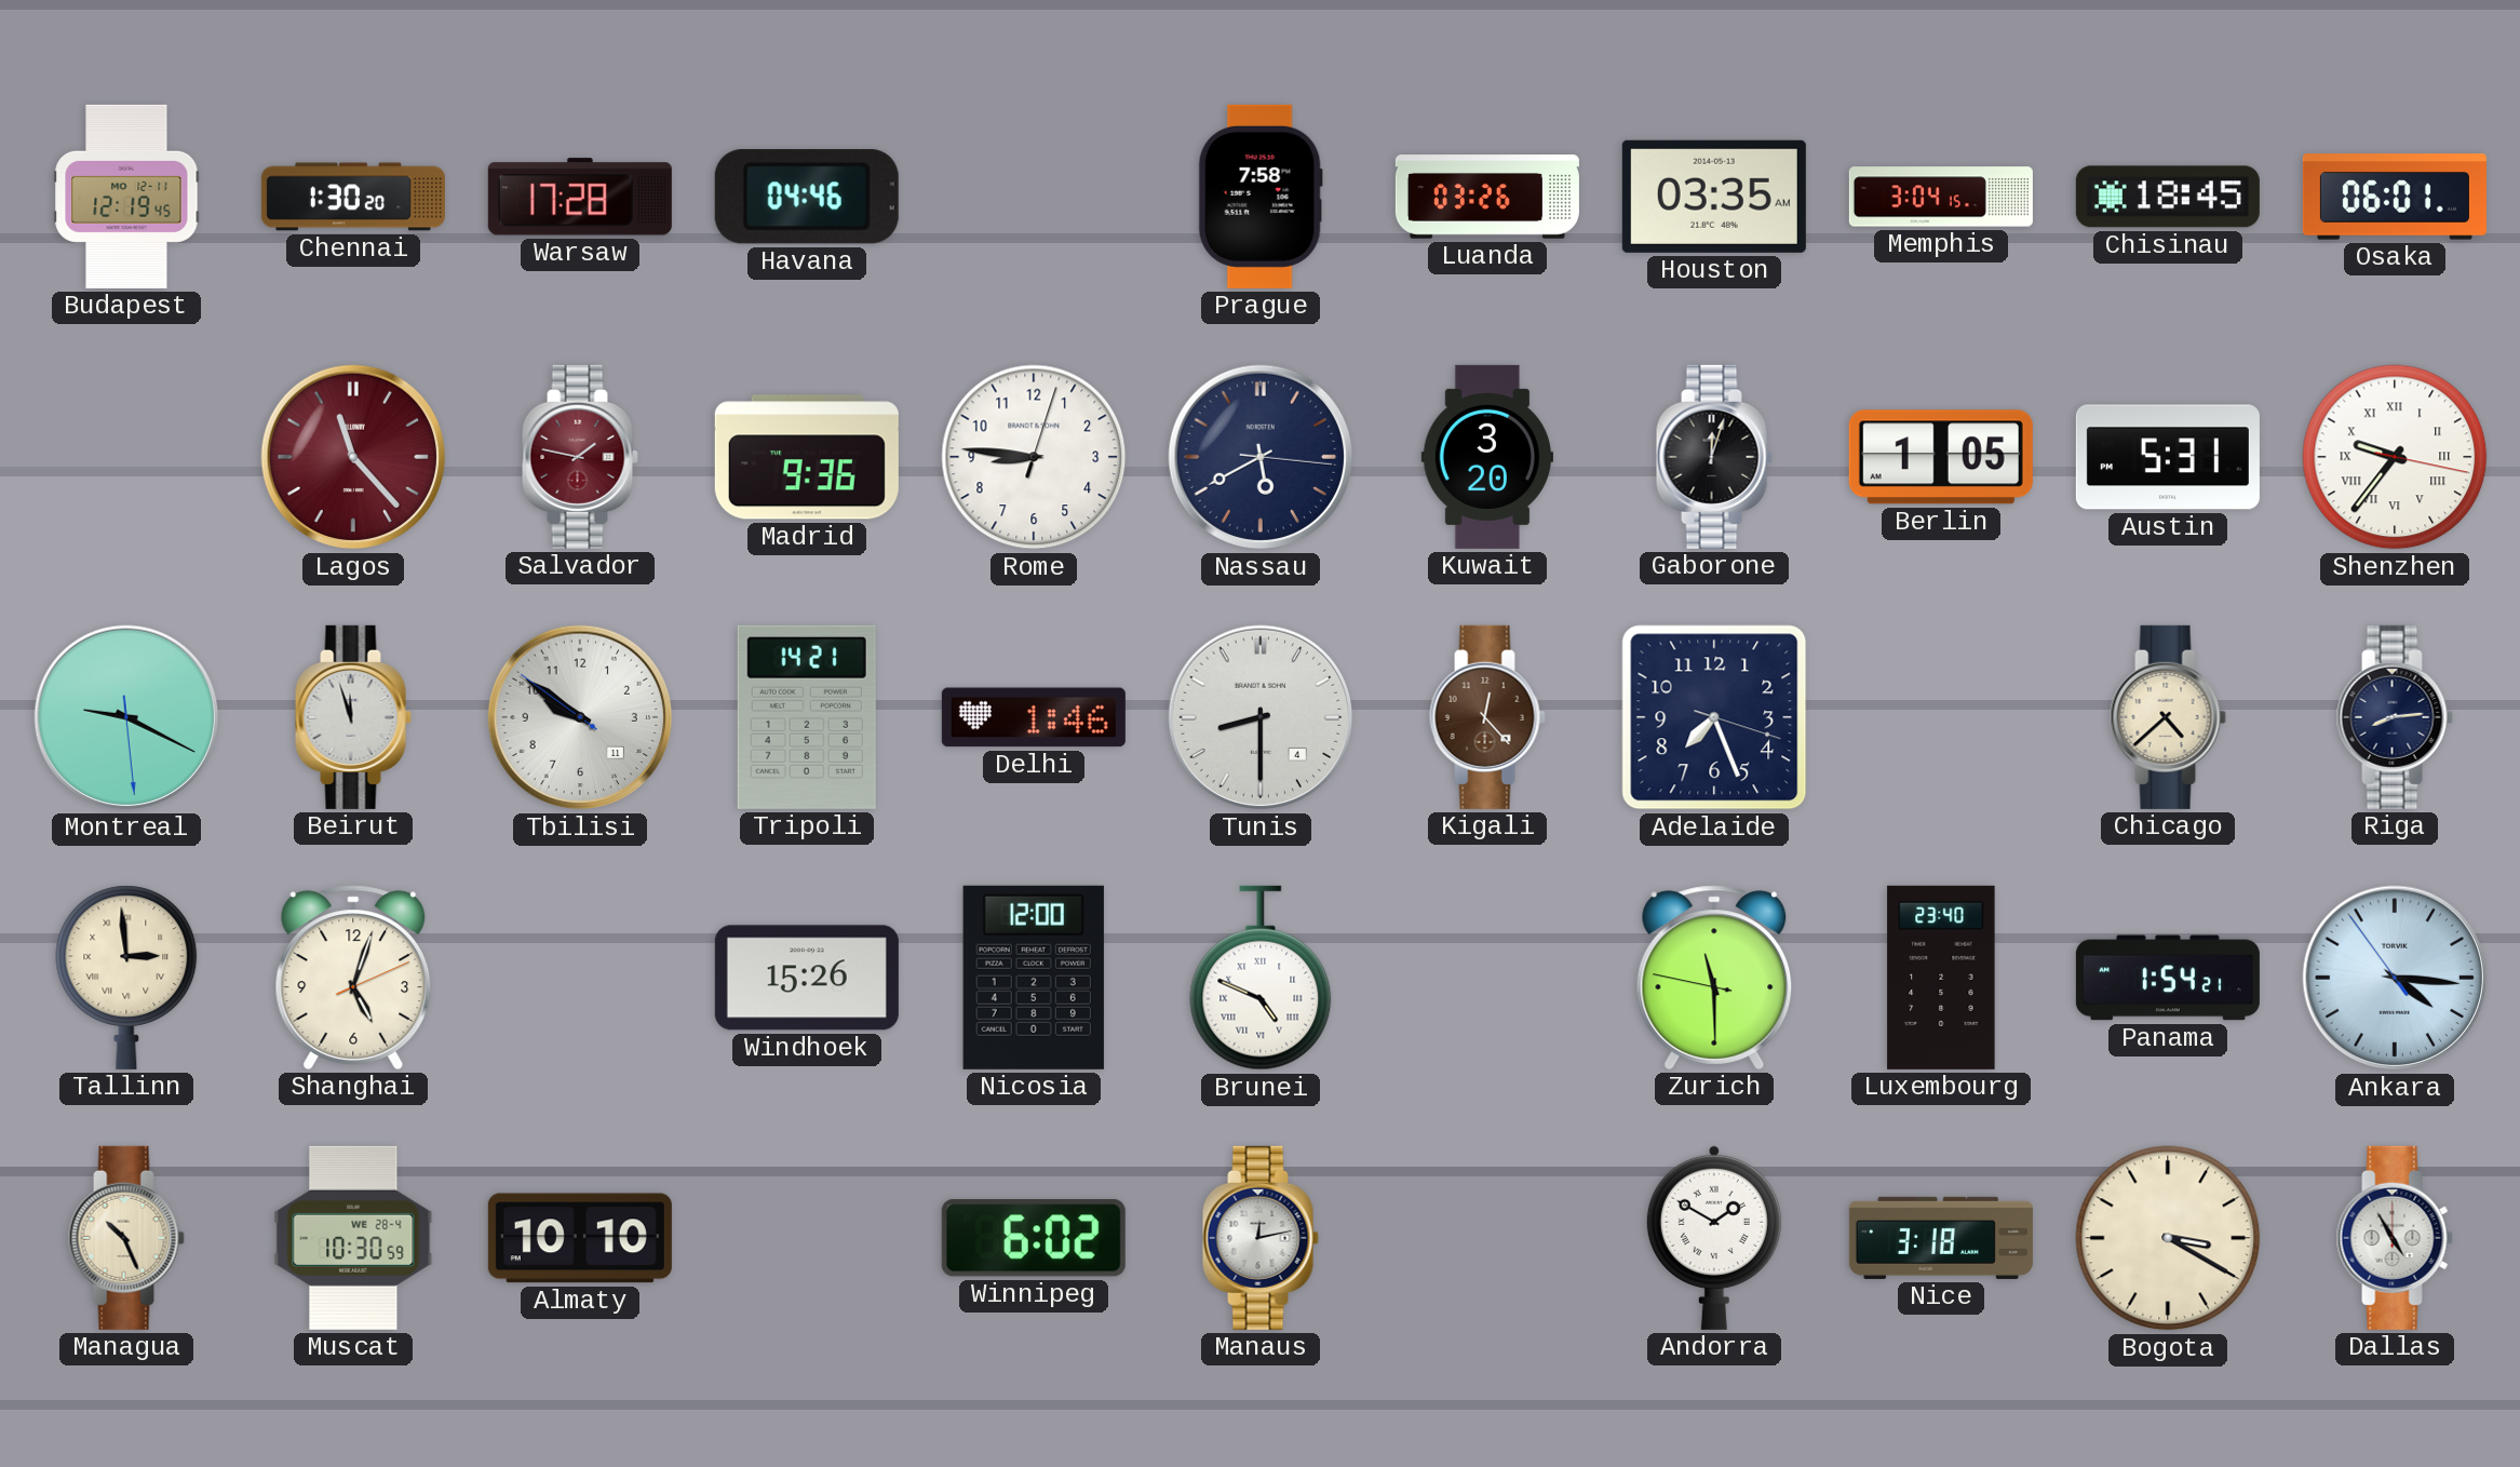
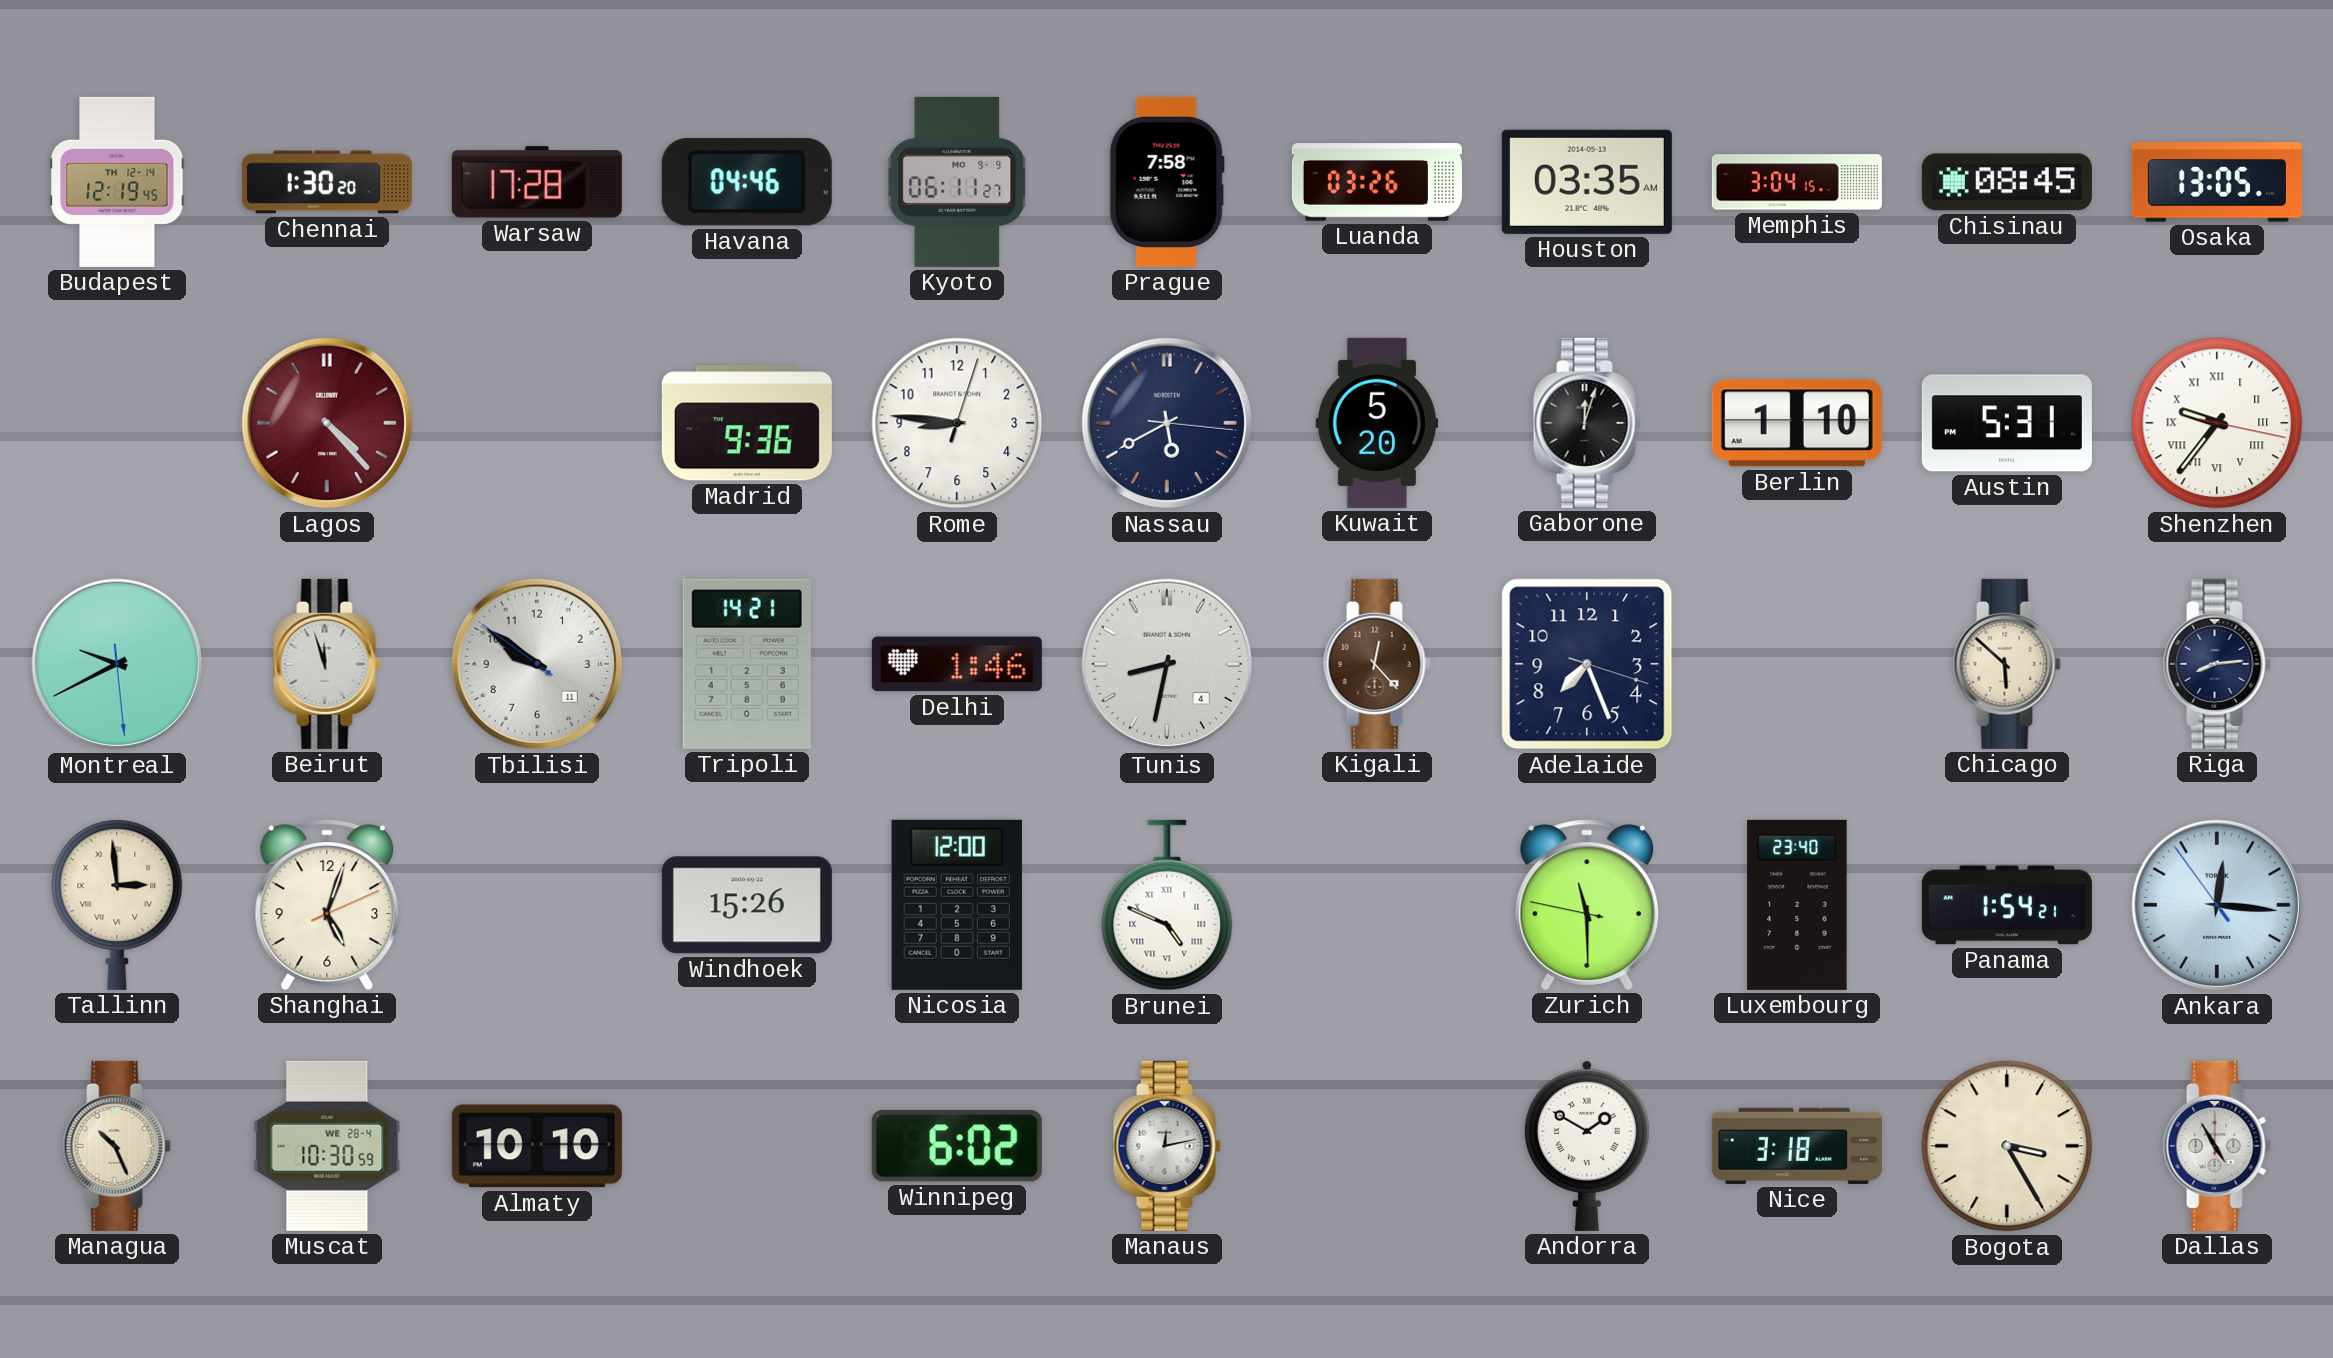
Budapest date: MO 12-11 -> TH 12-14
Kyoto: none -> 06:11
Chisinau: 18:45 -> 08:45
Osaka: 06:01 -> 13:05
Lagos: 11:23 -> 4:23
Salvador: 1:47 -> none
Kuwait: 3:20 -> 5:20
Berlin: 1:05 -> 1:10
Montreal: 9:19 -> 9:40
Tunis: 8:30 -> 8:32
Chicago: 4:38 -> 5:52
Ankara: 4:15 -> 12:15
Bogota: 3:20 -> 3:25
